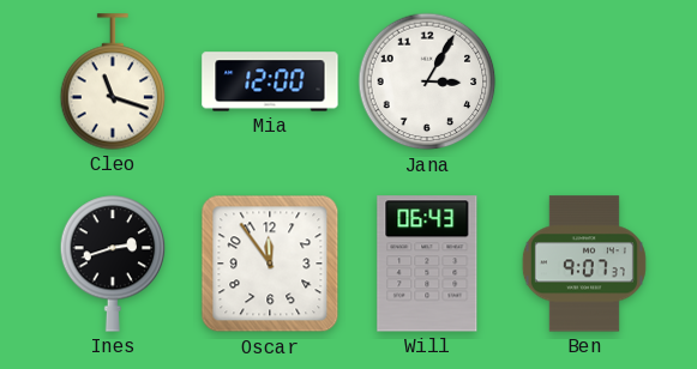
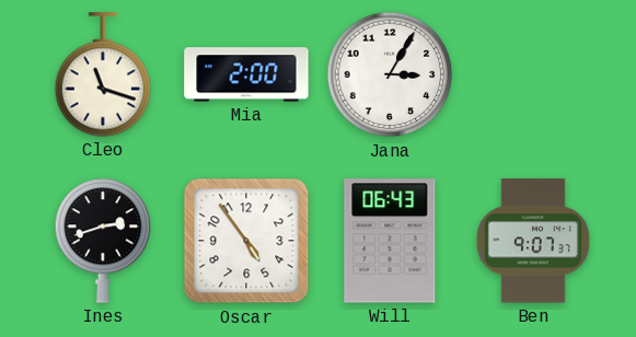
Mia: 12:00 -> 2:00
Oscar: 11:54 -> 4:54
